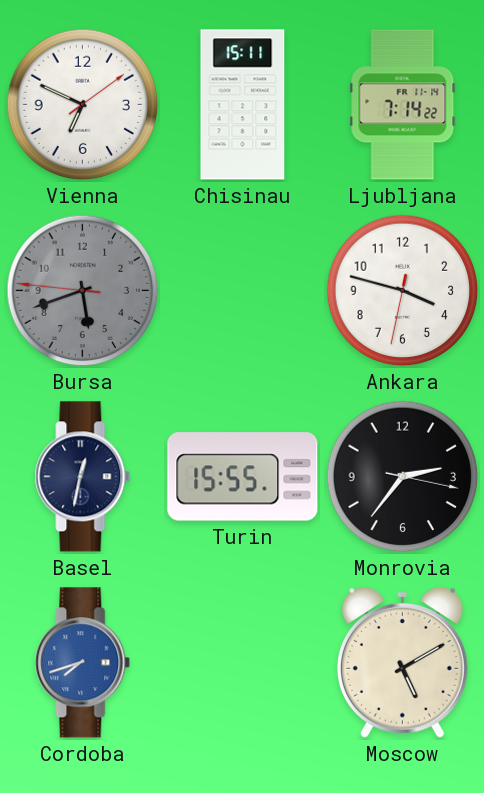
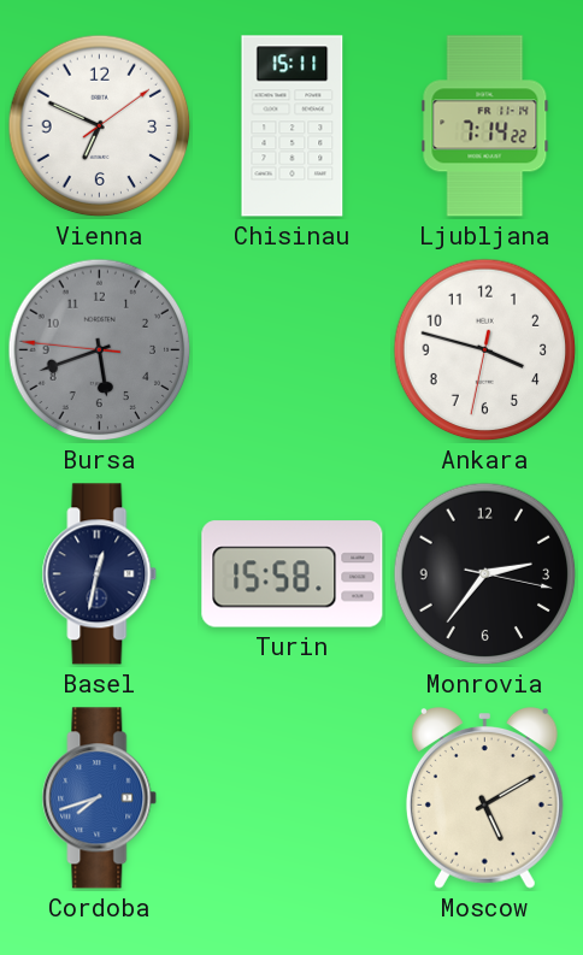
Turin: 15:55 -> 15:58
